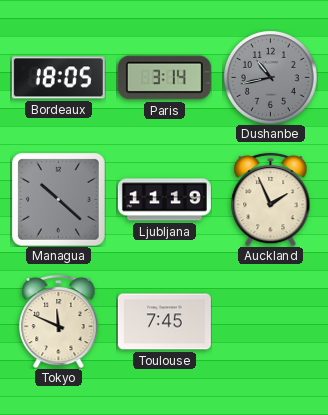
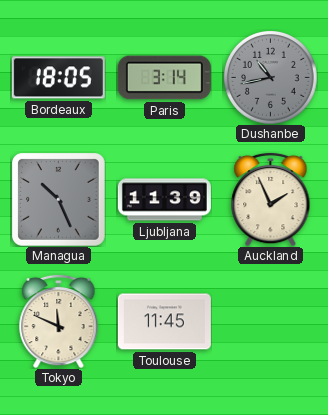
Managua: 10:22 -> 10:26
Ljubljana: 11:19 -> 11:39
Toulouse: 7:45 -> 11:45
